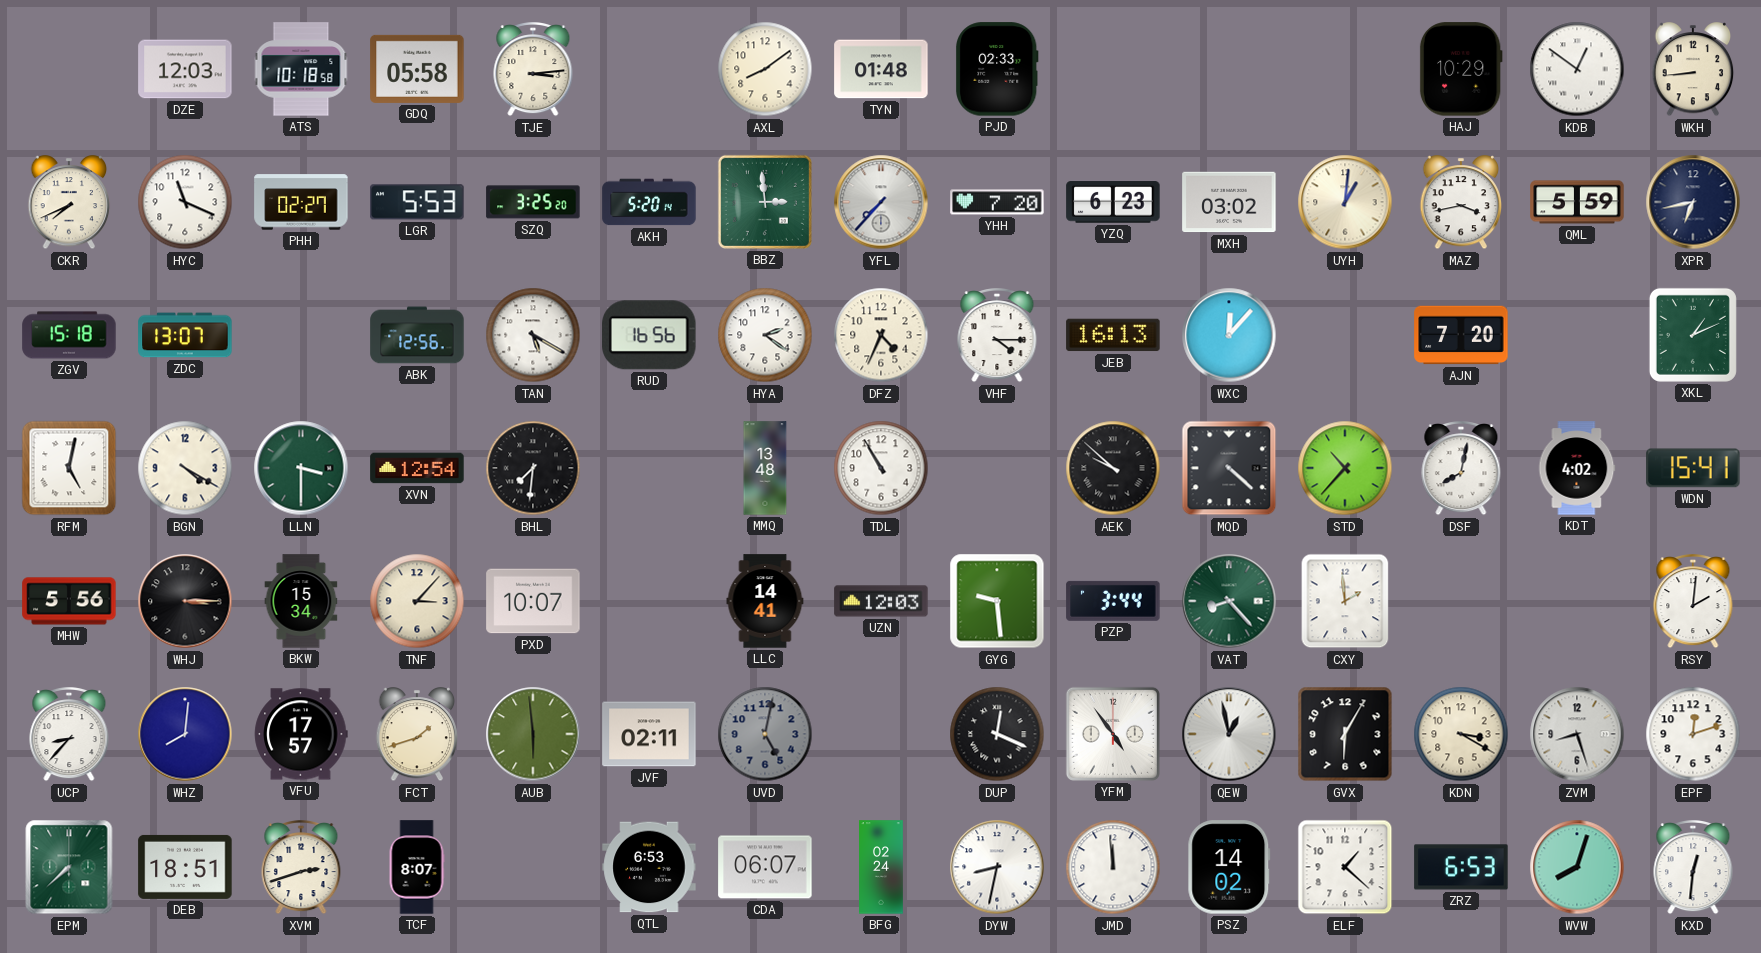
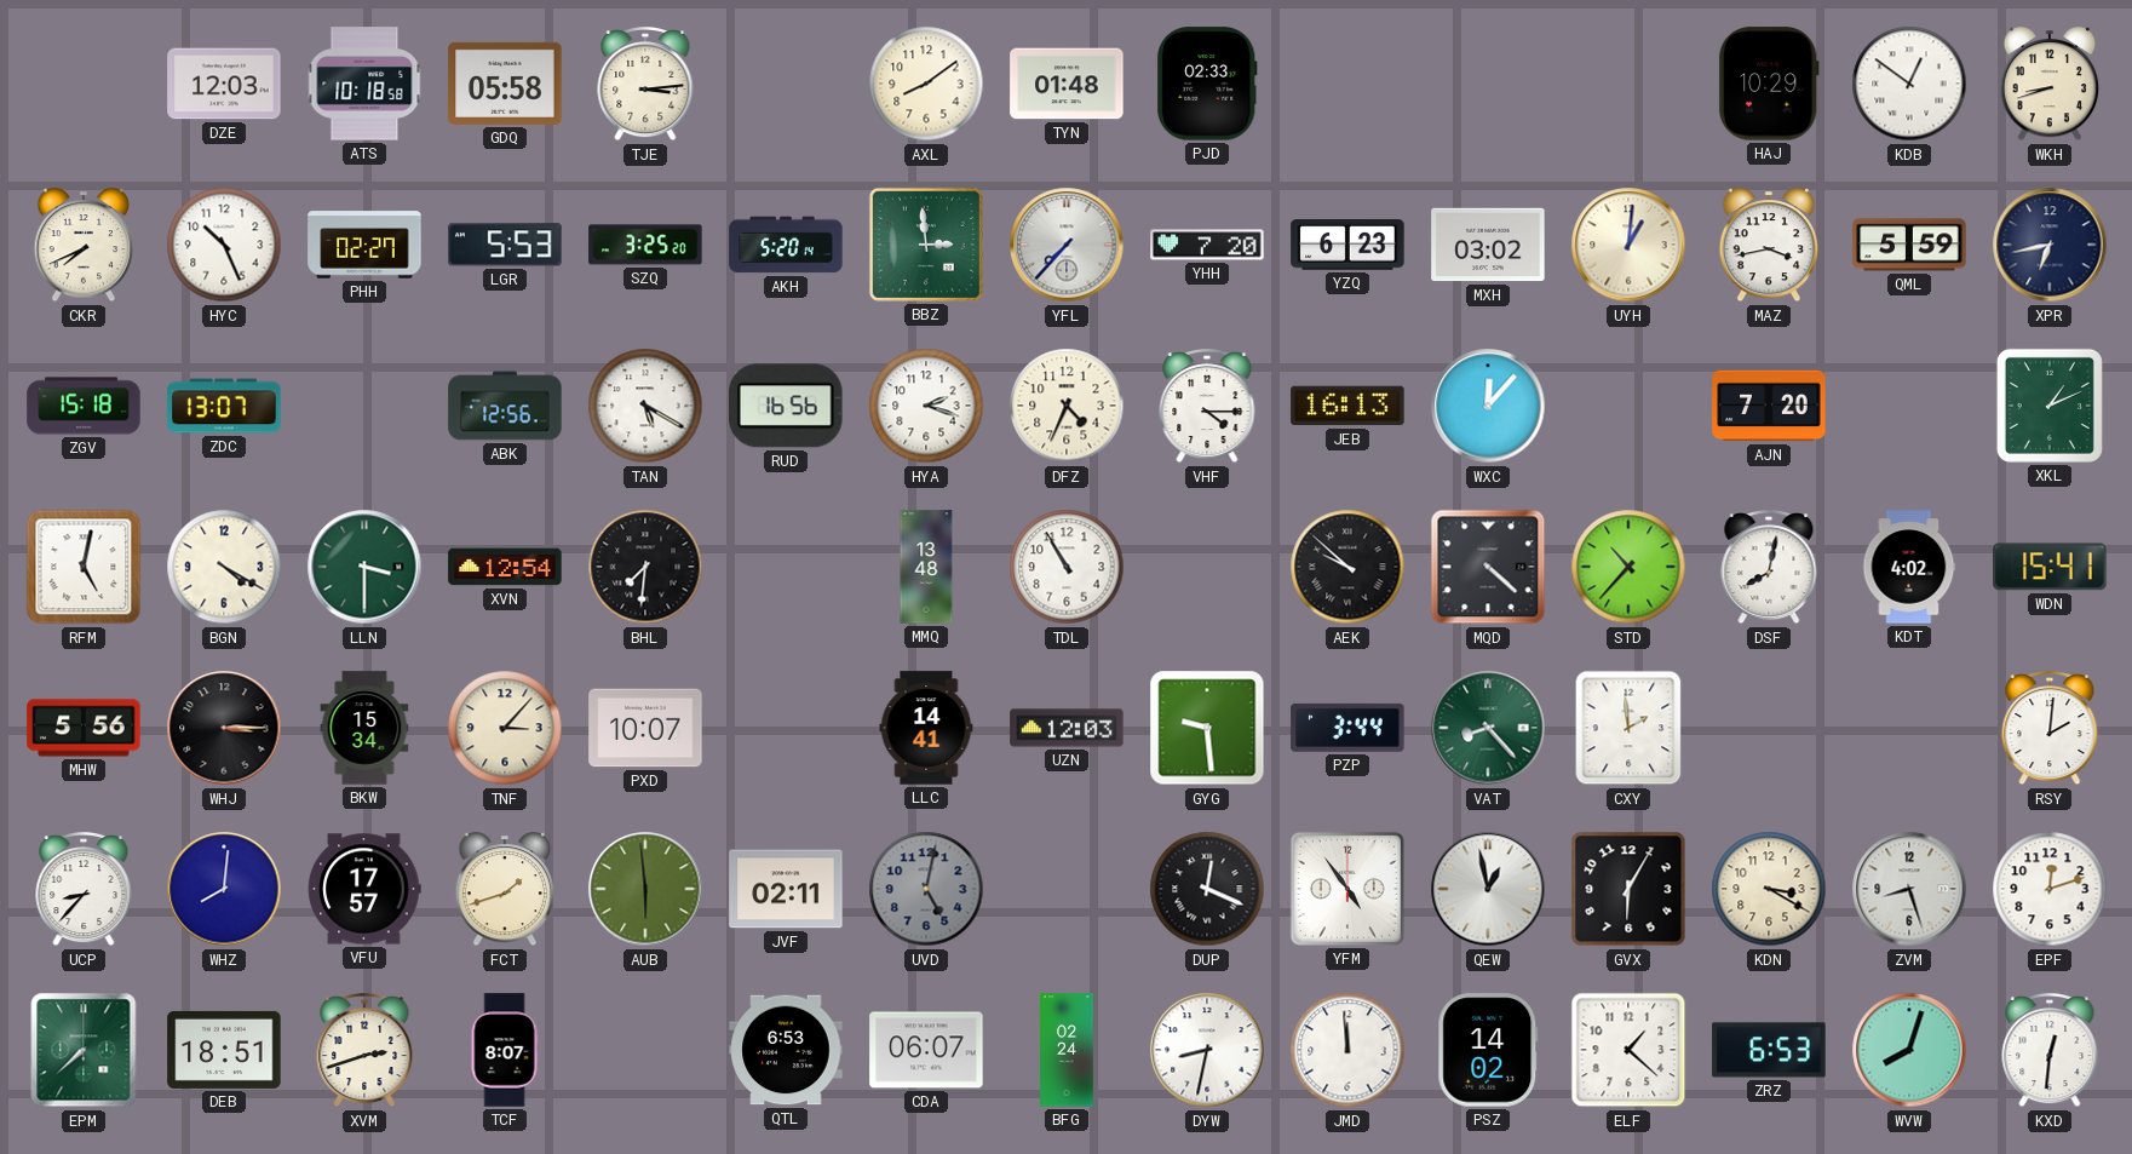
WKH: 8:44 -> 8:42
HYC: 11:19 -> 10:26
HYA: 2:21 -> 2:18
